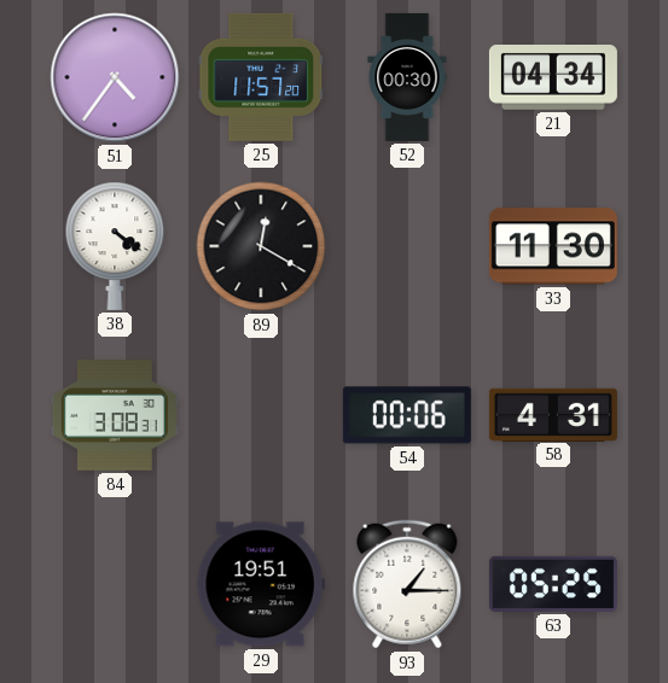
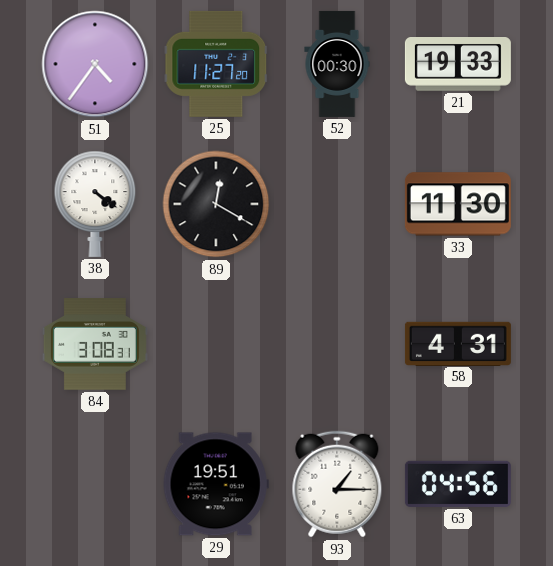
25: 11:57 -> 11:27
21: 04:34 -> 19:33
54: 00:06 -> none
63: 05:25 -> 04:56
